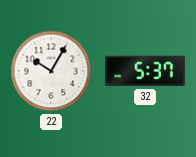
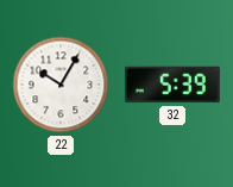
32: 5:37 -> 5:39
